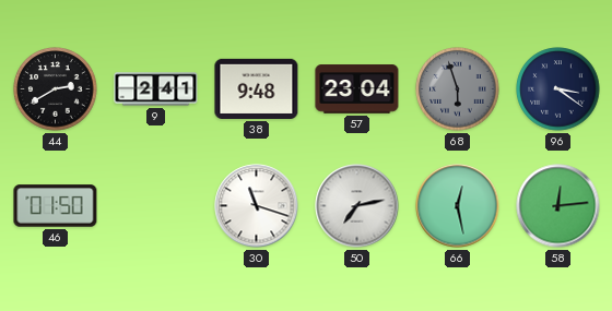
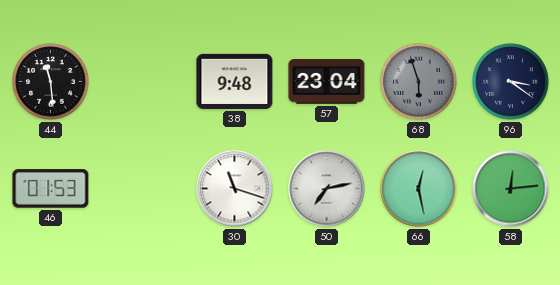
44: 2:40 -> 11:29
9: 2:41 -> none
46: 01:50 -> 01:53
